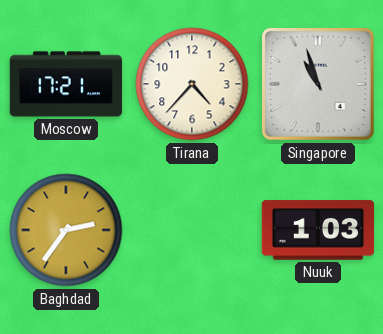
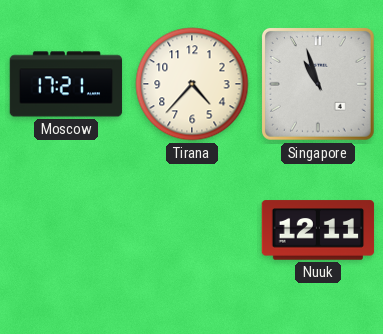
Baghdad: 2:36 -> none
Nuuk: 1:03 -> 12:11
